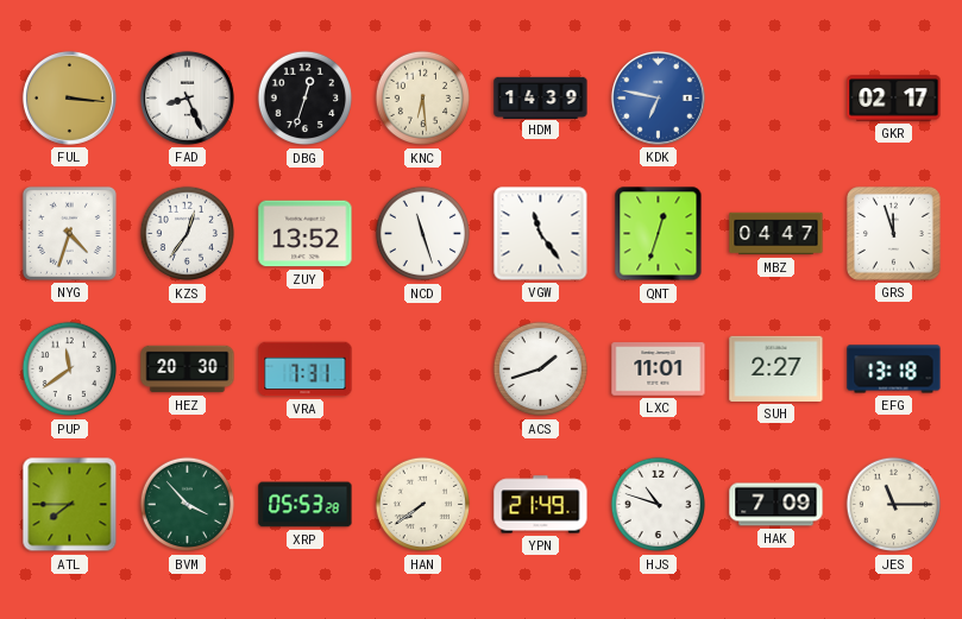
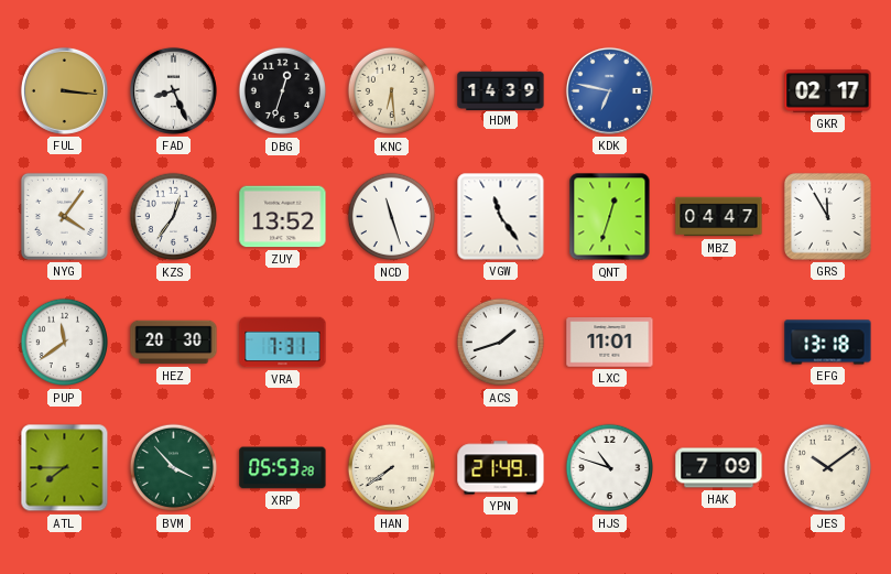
NYG: 4:33 -> 4:06
GRS: 11:57 -> 11:55
SUH: 2:27 -> none
JES: 11:15 -> 10:09
